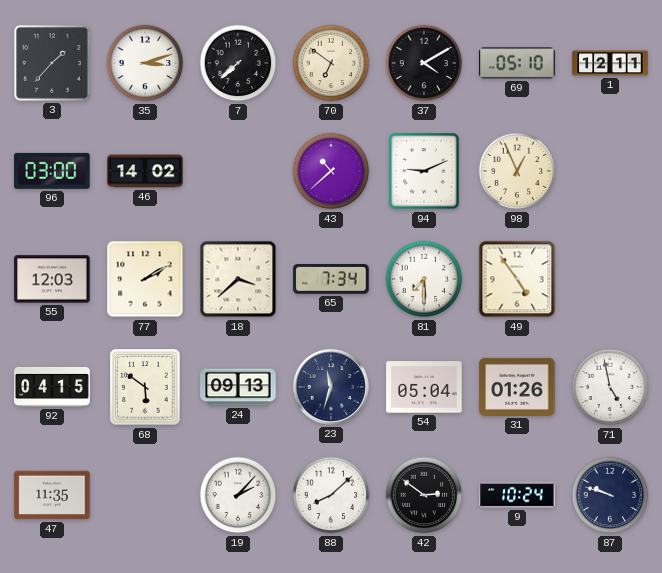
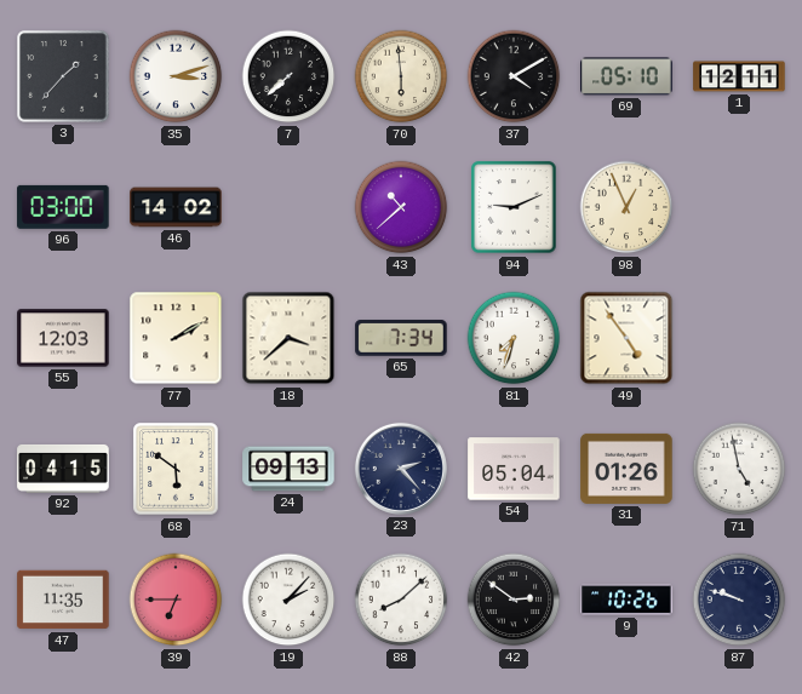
70: 6:51 -> 5:59
81: 7:30 -> 7:33
23: 11:33 -> 2:23
39: none -> 6:45
9: 10:24 -> 10:26
